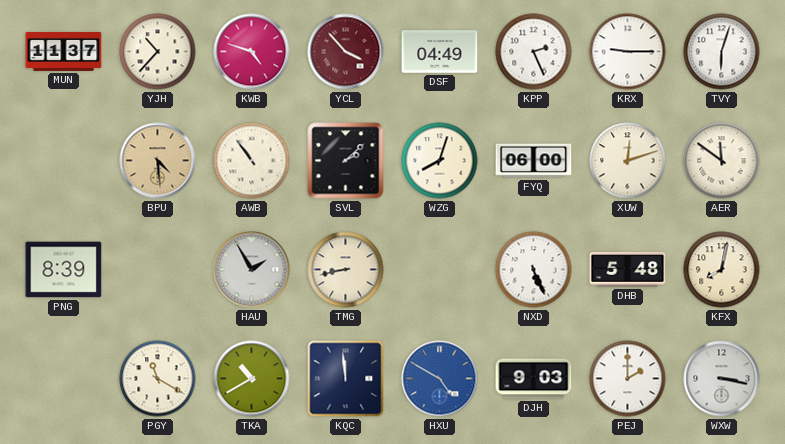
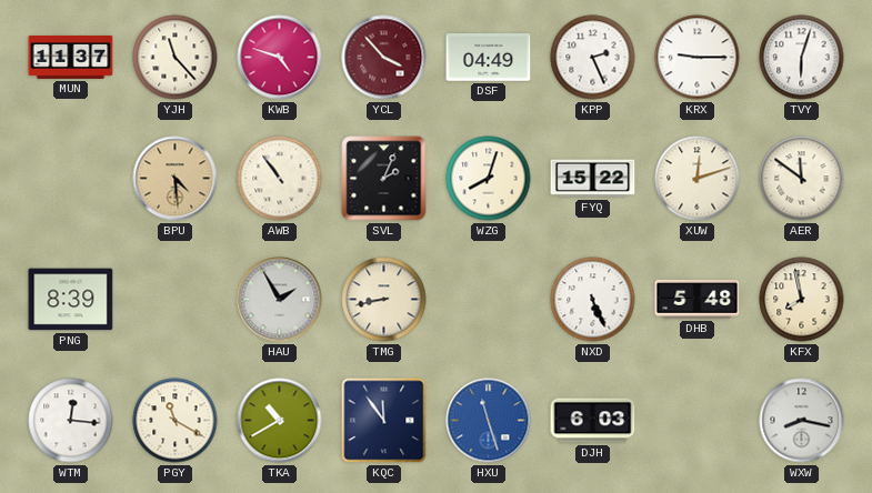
YJH: 10:37 -> 11:23
SVL: 2:08 -> 2:04
FYQ: 06:00 -> 15:22
KFX: 8:02 -> 7:58
WTM: none -> 12:16
KQC: 11:59 -> 11:54
HXU: 4:50 -> 11:27
DJH: 9:03 -> 6:03
PEJ: 2:00 -> none
WXW: 3:17 -> 8:17
